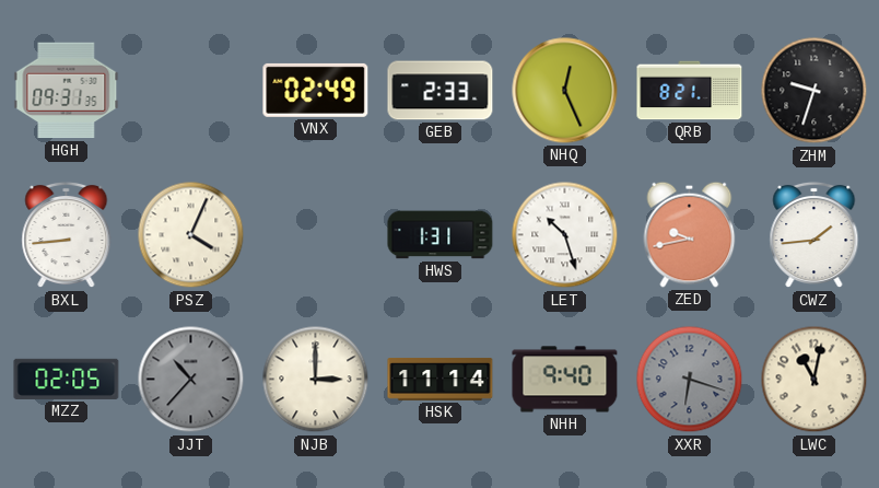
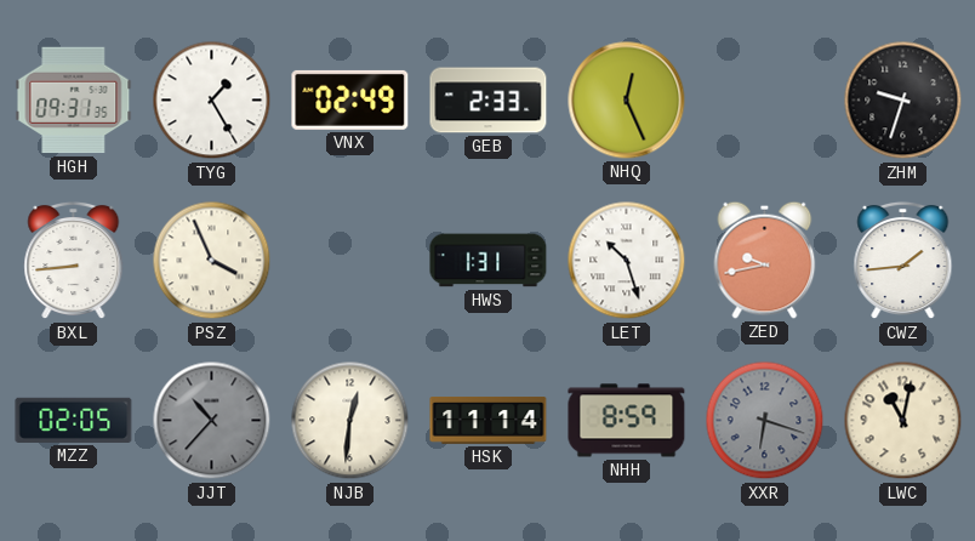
TYG: none -> 1:25
QRB: 8:21 -> none
PSZ: 4:04 -> 3:56
NJB: 3:00 -> 12:31
NHH: 9:40 -> 8:59
